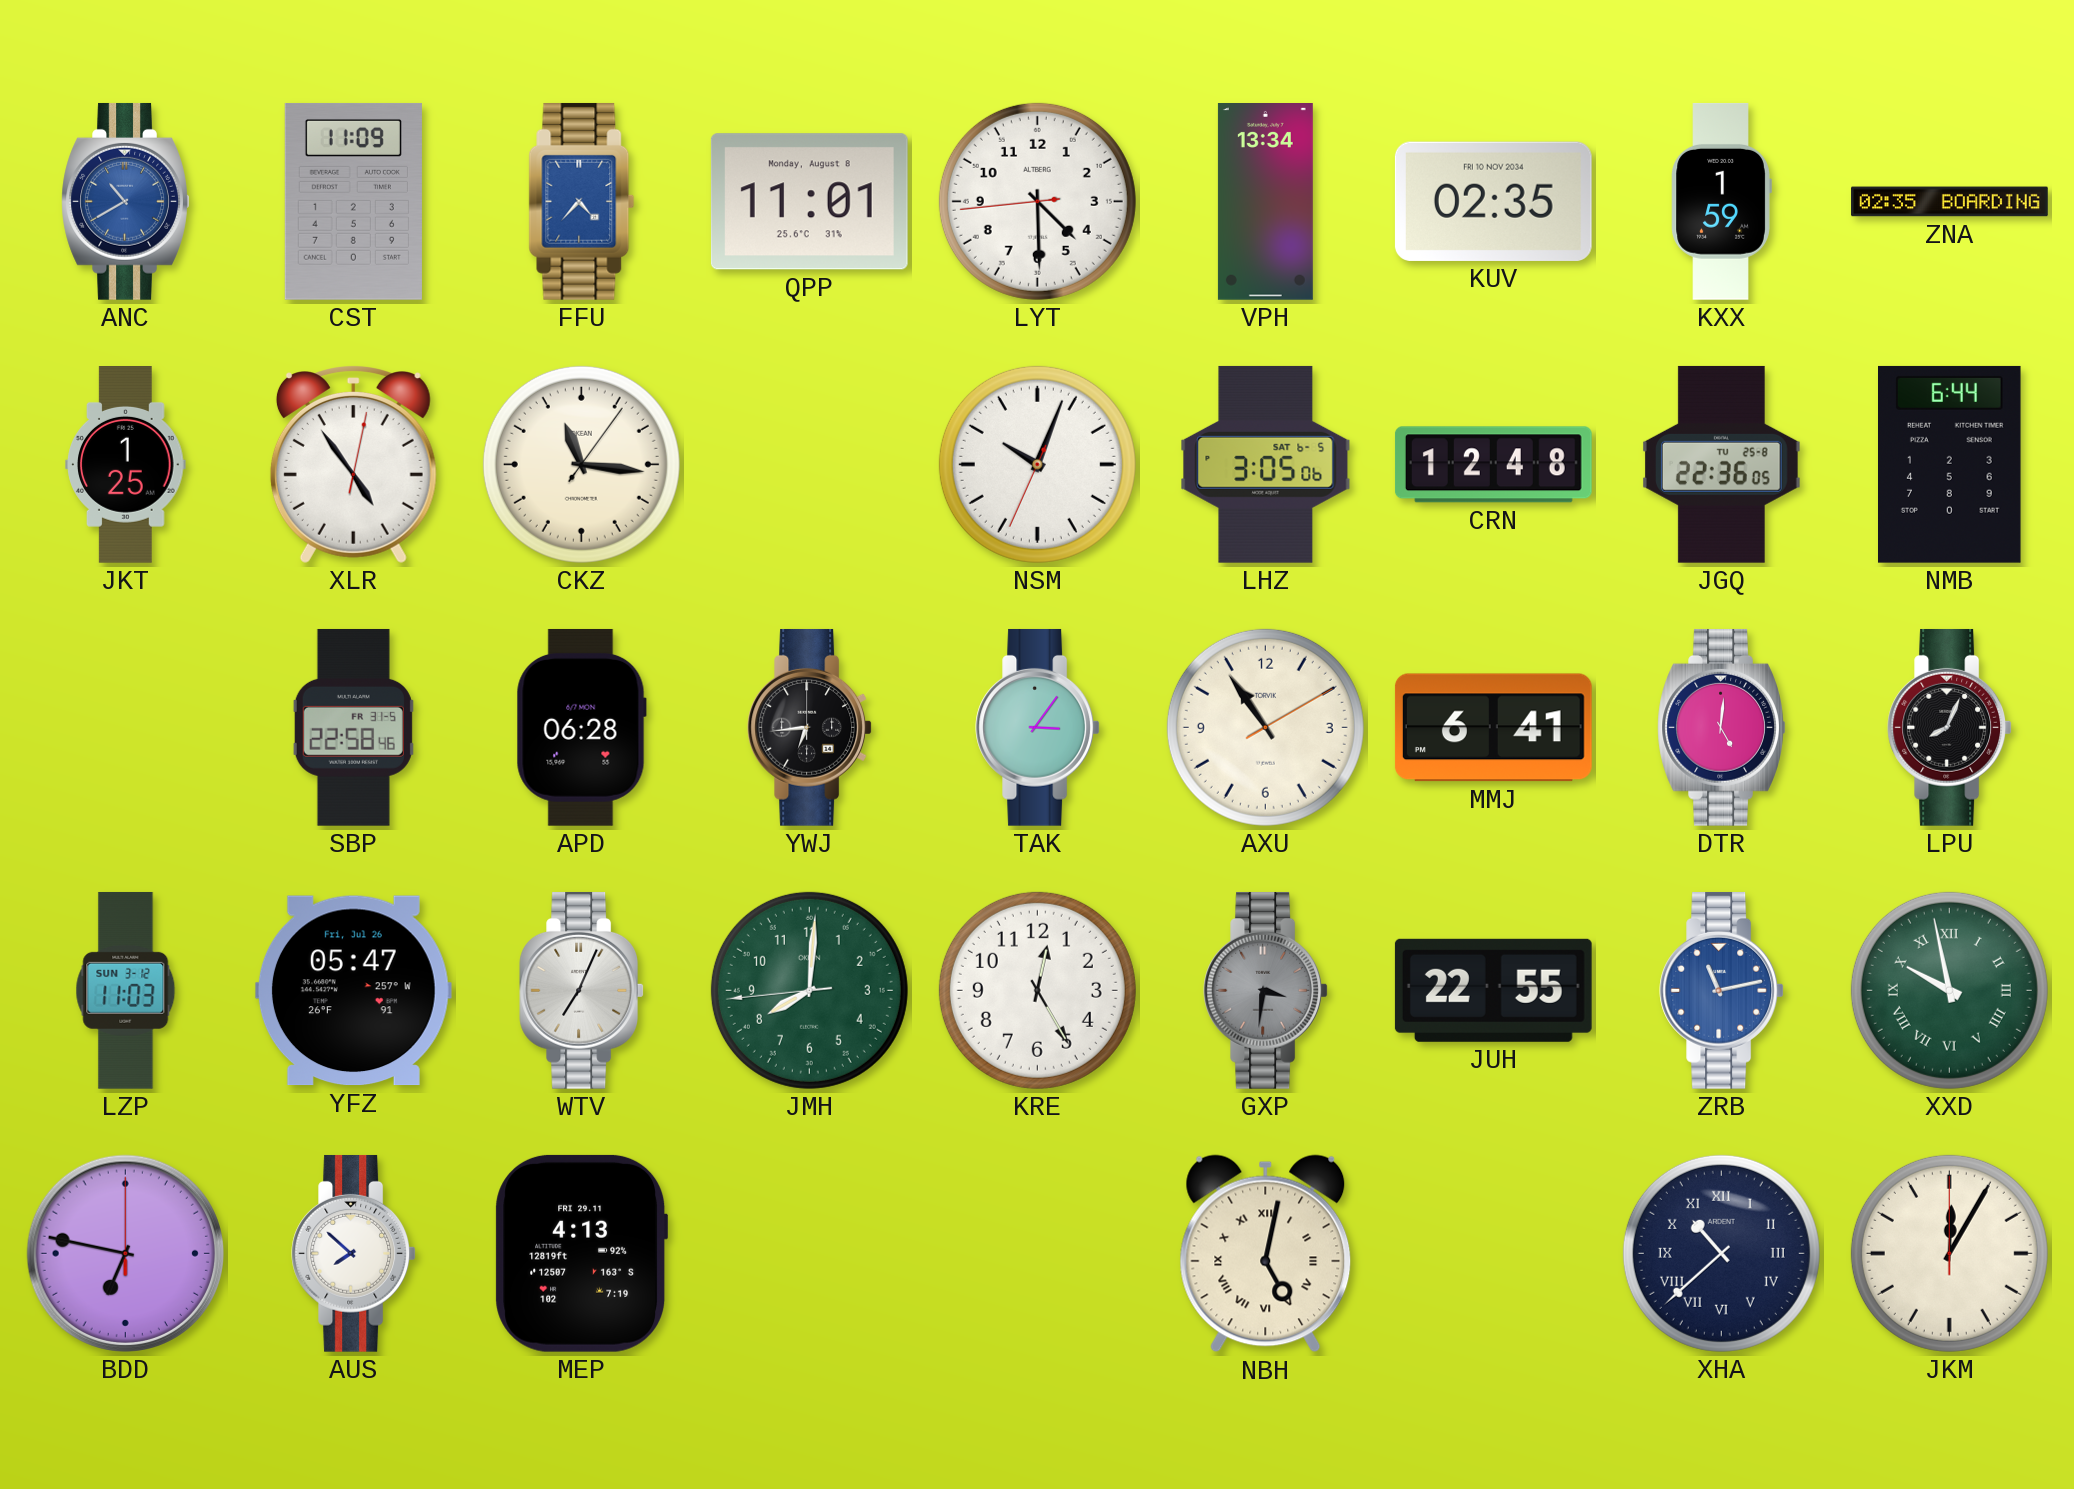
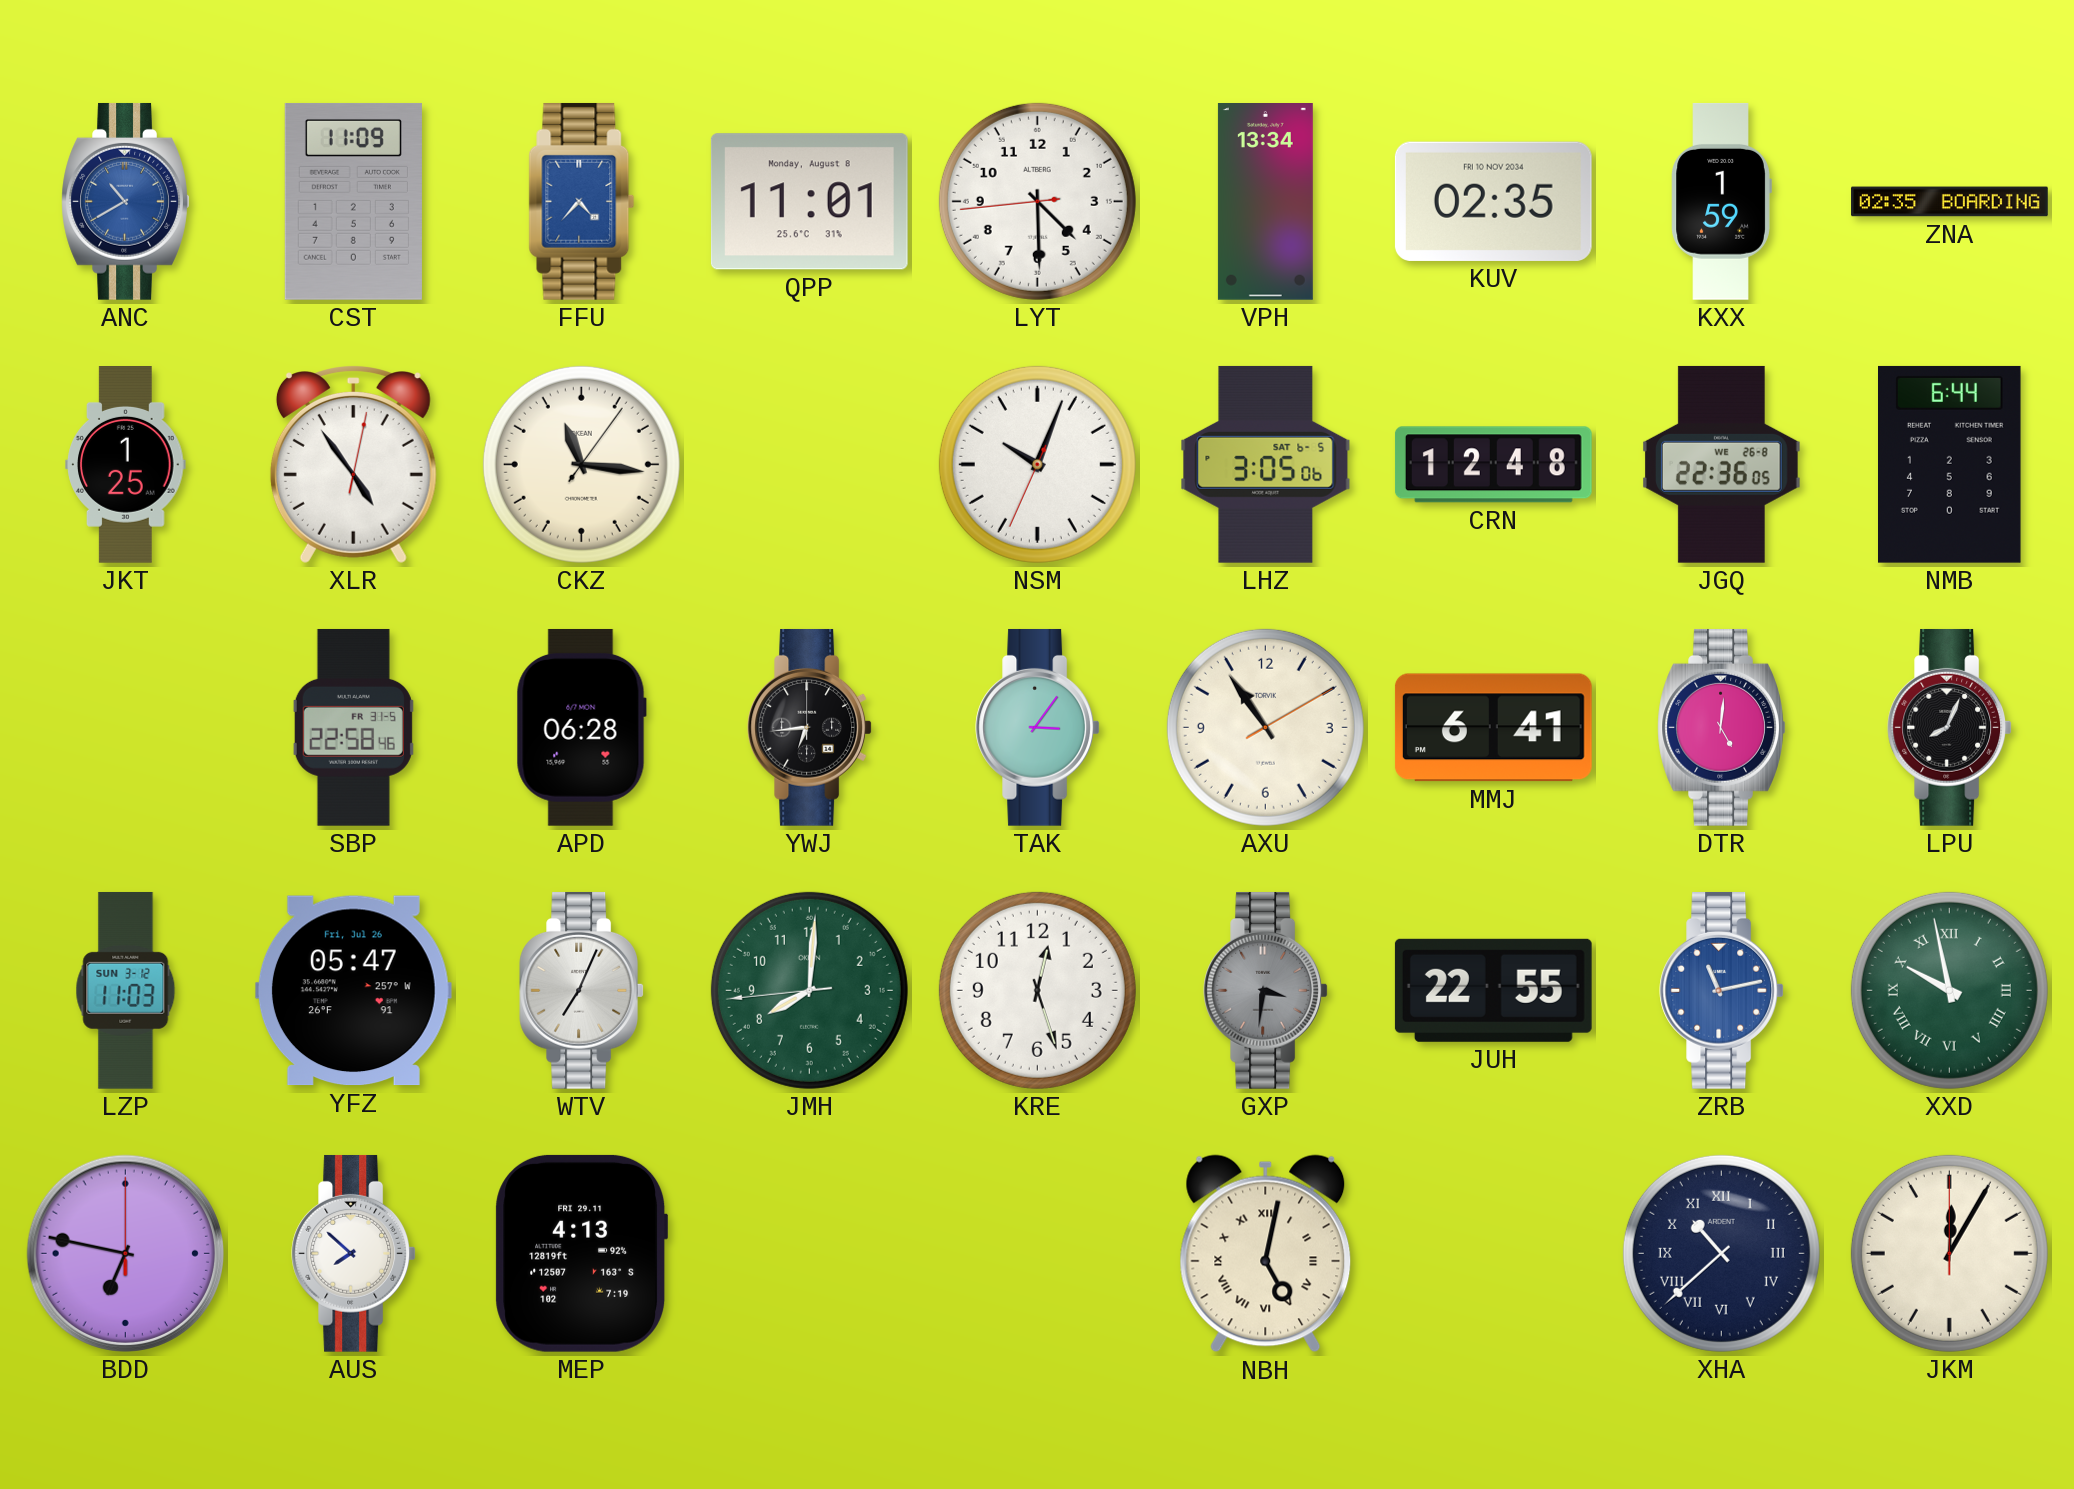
JGQ date: TU 25-8 -> WE 26-8
KRE: 12:25 -> 12:27
